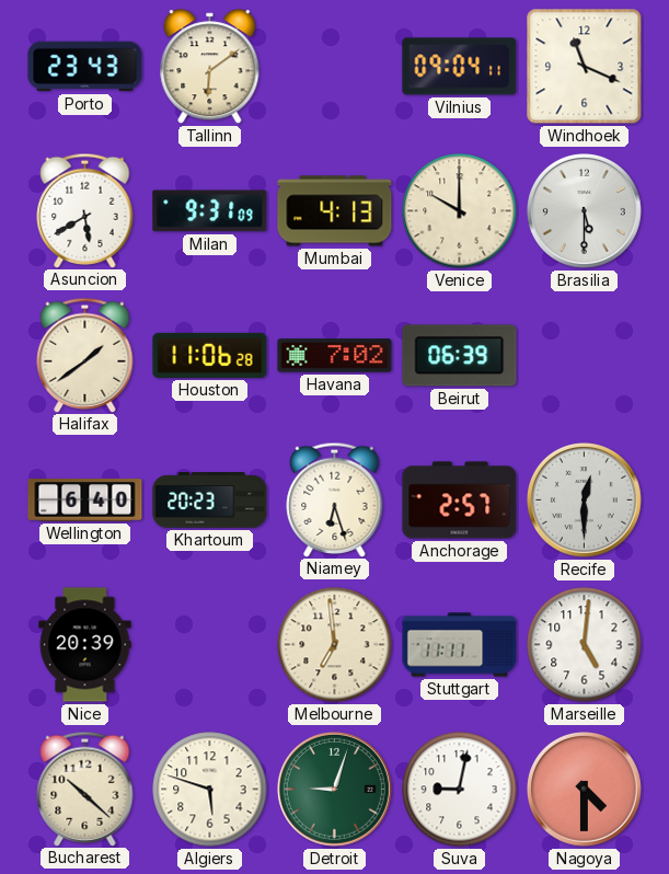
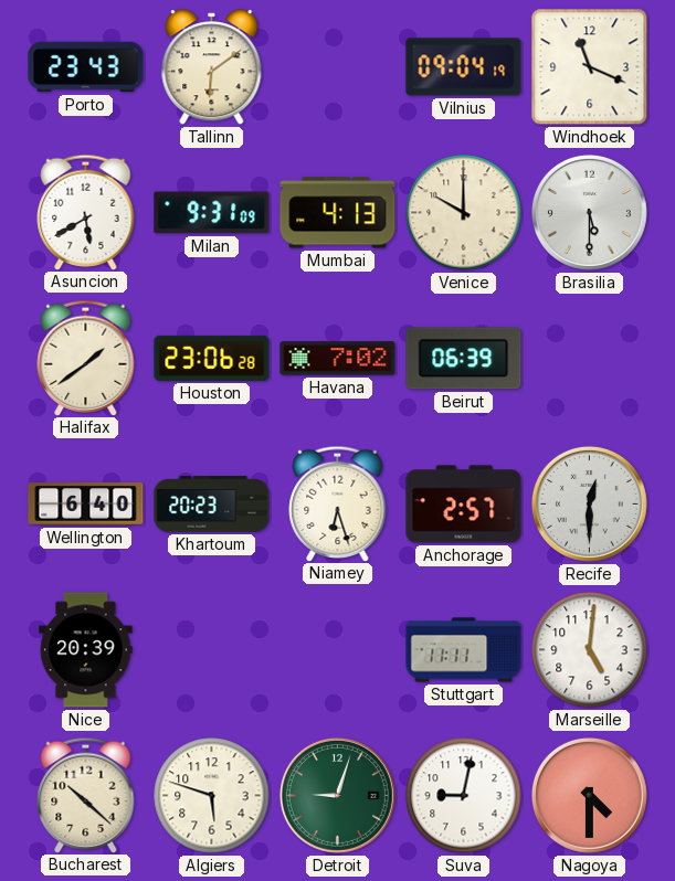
Vilnius: 09:04:11 -> 09:04:19
Houston: 11:06 -> 23:06
Melbourne: 6:59 -> none
